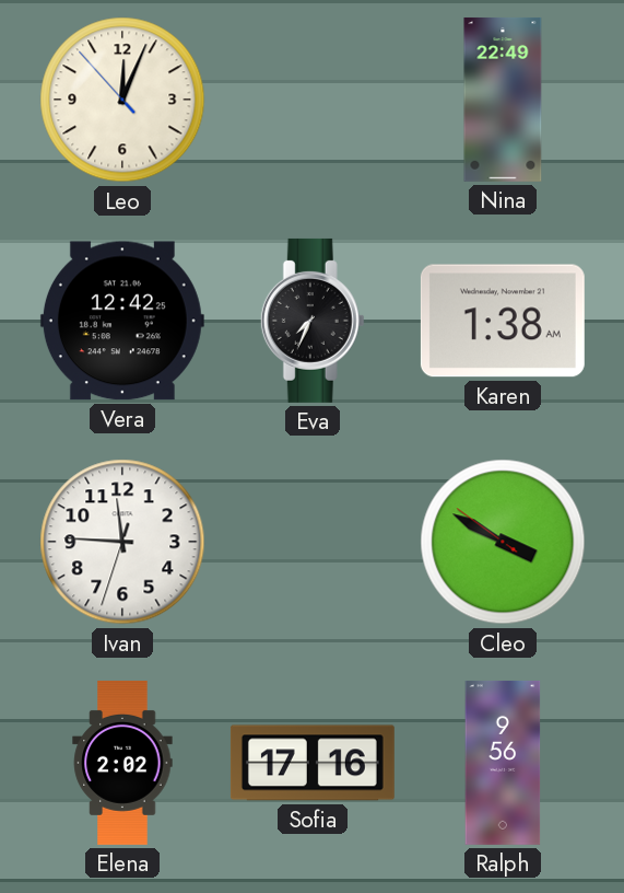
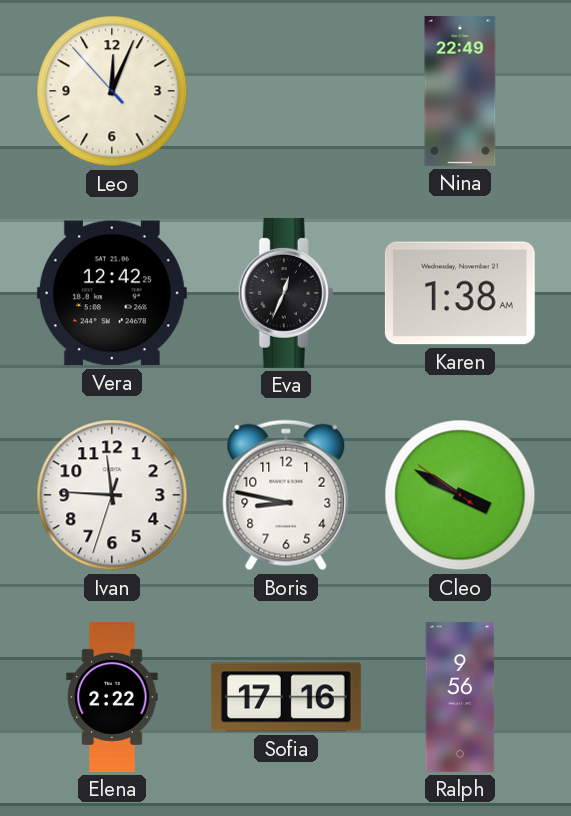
Eva: 7:34 -> 12:34
Boris: none -> 8:47
Elena: 2:02 -> 2:22
